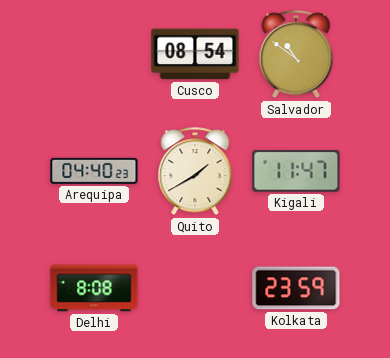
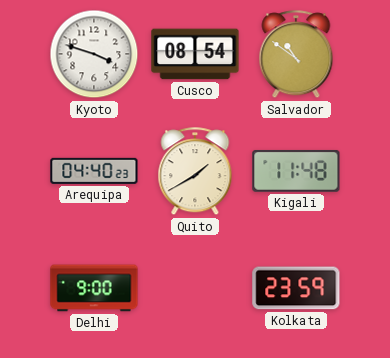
Kyoto: none -> 3:48
Kigali: 11:47 -> 11:48
Delhi: 8:08 -> 9:00
